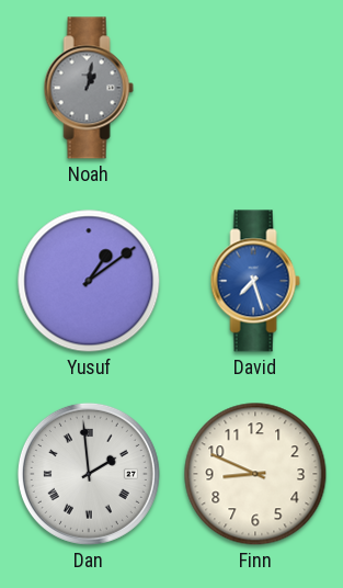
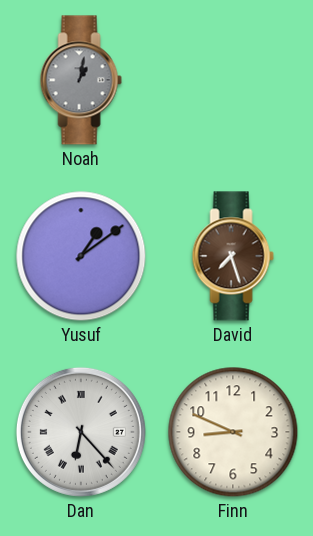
David dial: blue -> brown
Dan: 1:59 -> 6:23
